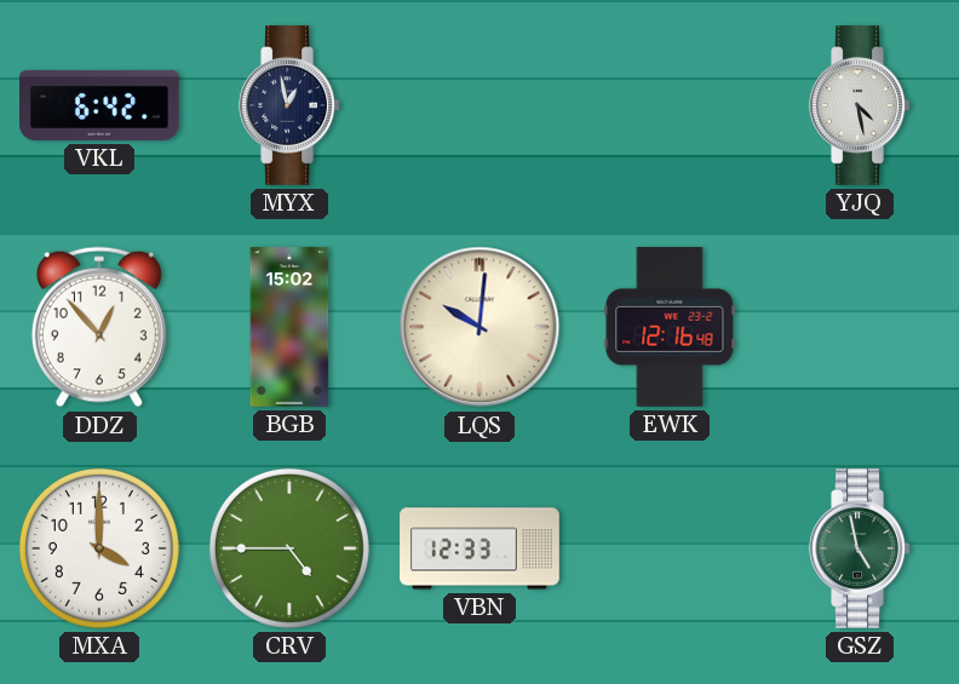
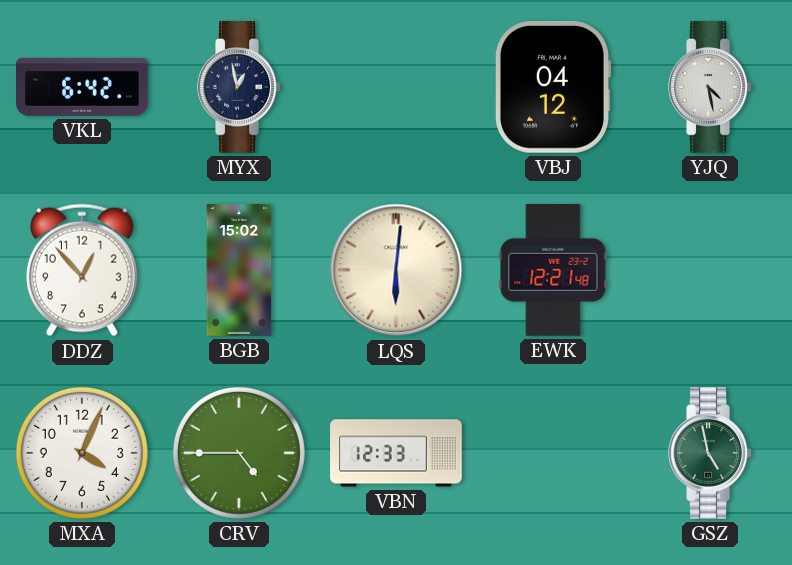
VBJ: none -> 04:12
LQS: 10:01 -> 6:01
EWK: 12:16 -> 12:21
MXA: 4:00 -> 4:04
